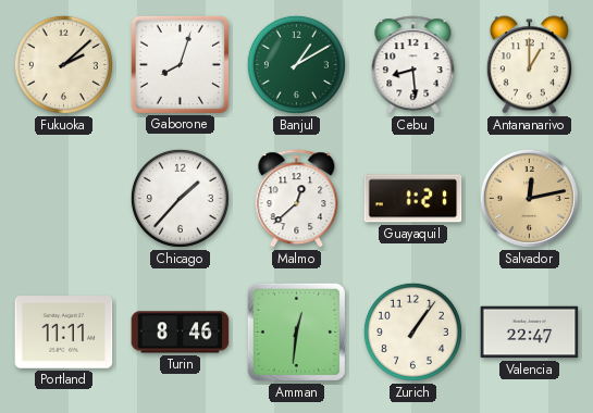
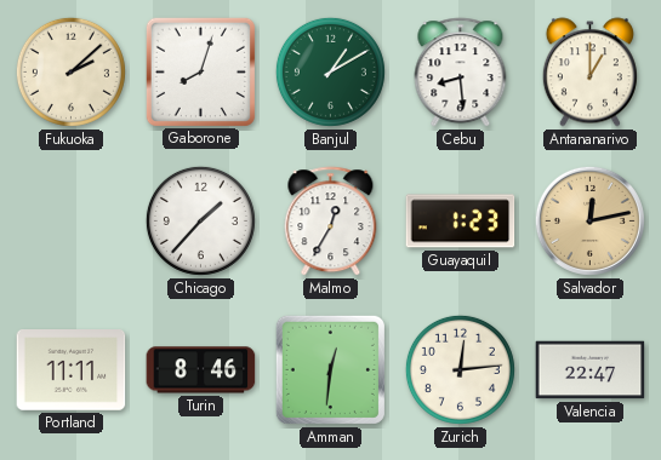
Malmo: 12:38 -> 12:35
Guayaquil: 1:21 -> 1:23
Zurich: 1:06 -> 12:14
